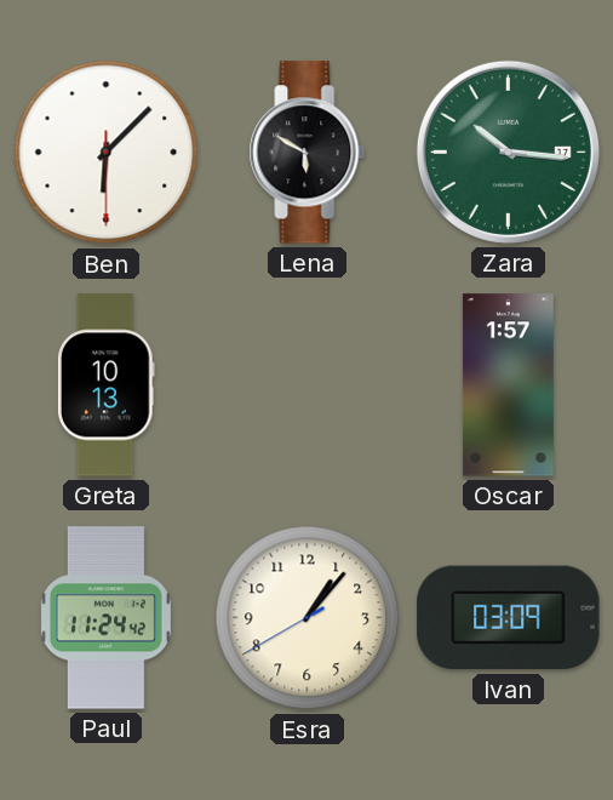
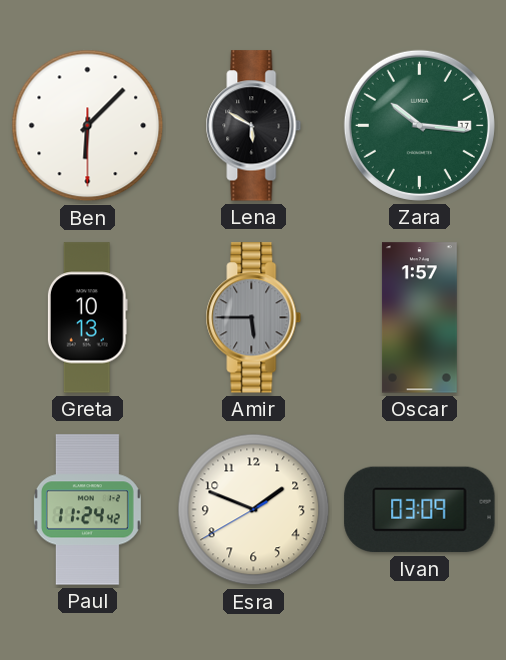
Amir: none -> 5:45
Esra: 1:06 -> 1:48
